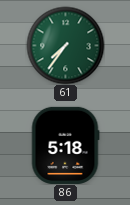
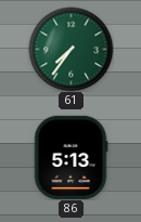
86: 5:18 -> 5:13
